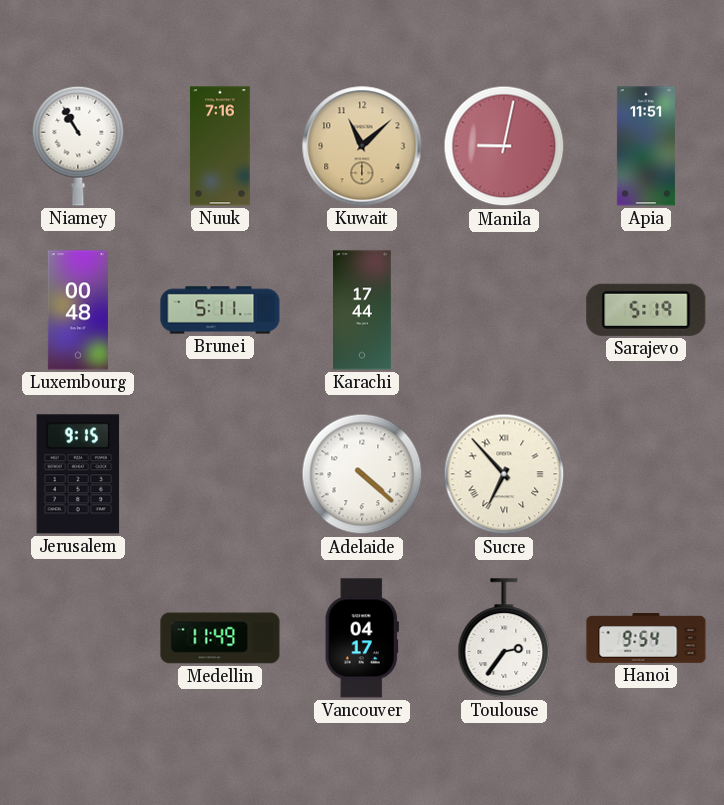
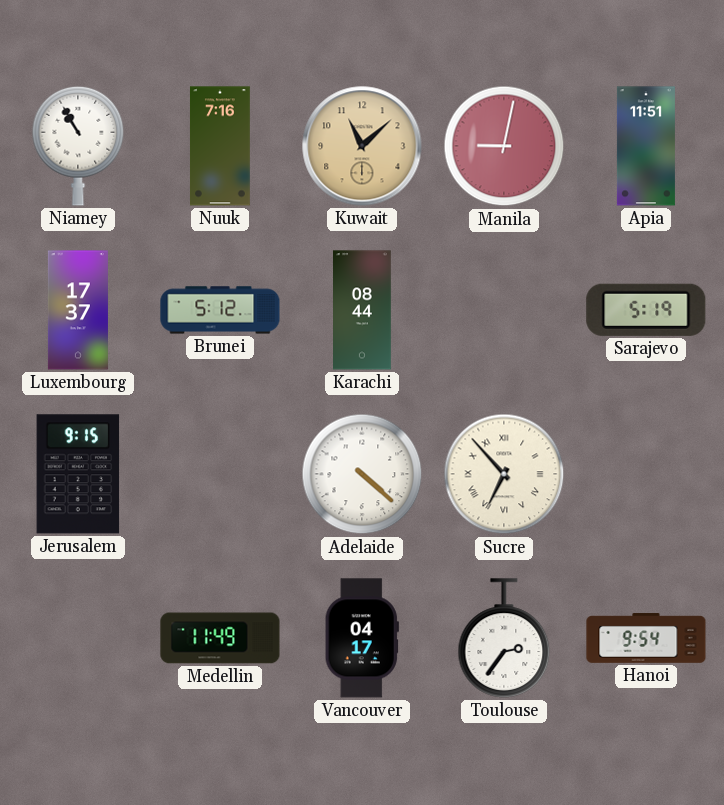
Luxembourg: 00:48 -> 17:37
Brunei: 5:11 -> 5:12
Karachi: 17:44 -> 08:44
